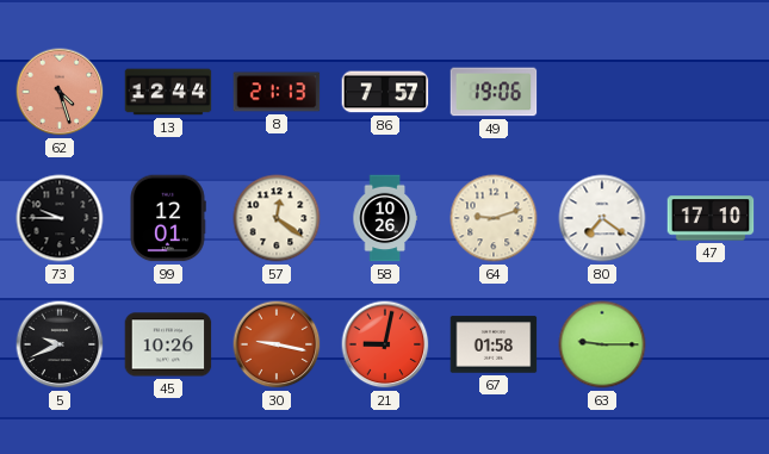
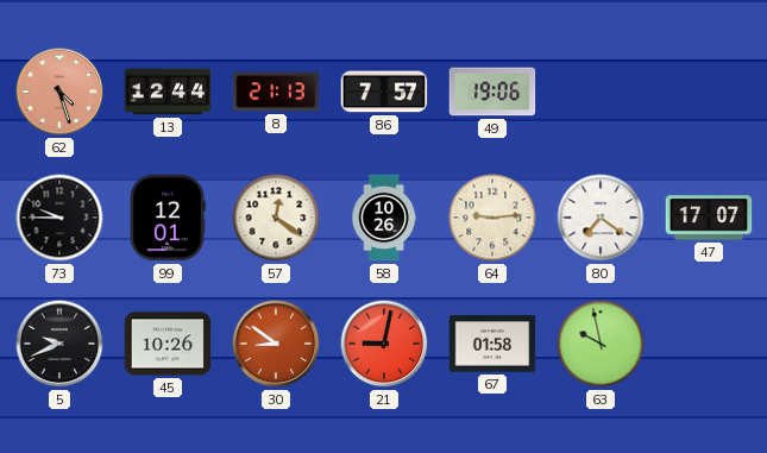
64: 9:12 -> 9:14
47: 17:10 -> 17:07
30: 9:17 -> 8:51
63: 9:15 -> 9:58
